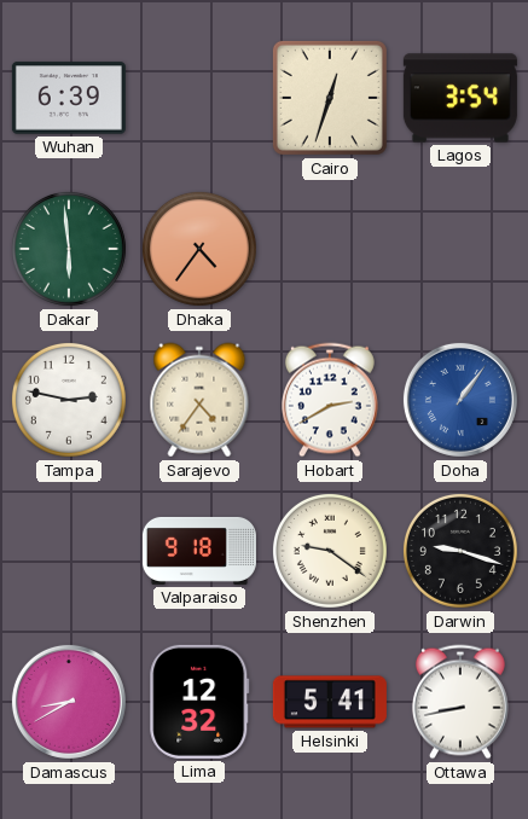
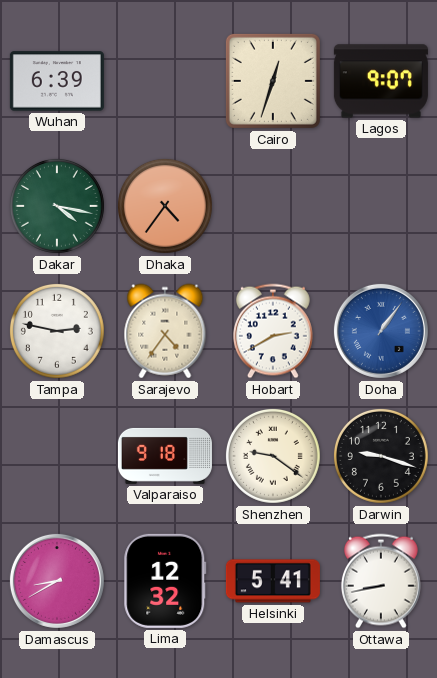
Lagos: 3:54 -> 9:07
Dakar: 5:59 -> 4:17
